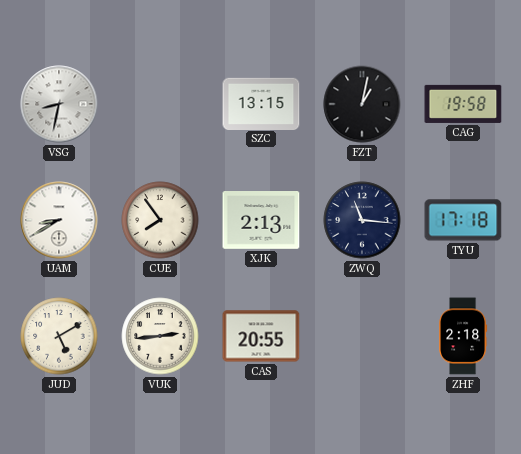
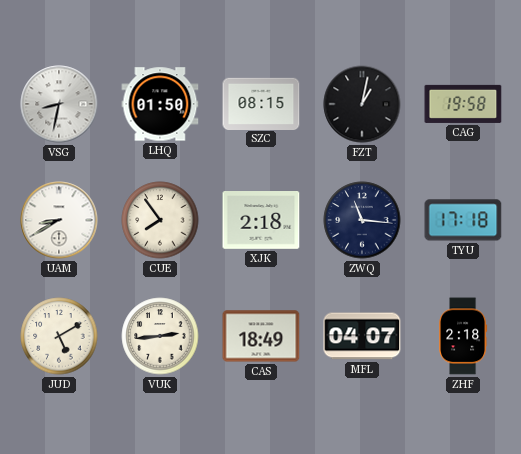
LHQ: none -> 01:50
SZC: 13:15 -> 08:15
XJK: 2:13 -> 2:18
CAS: 20:55 -> 18:49
MFL: none -> 04:07
